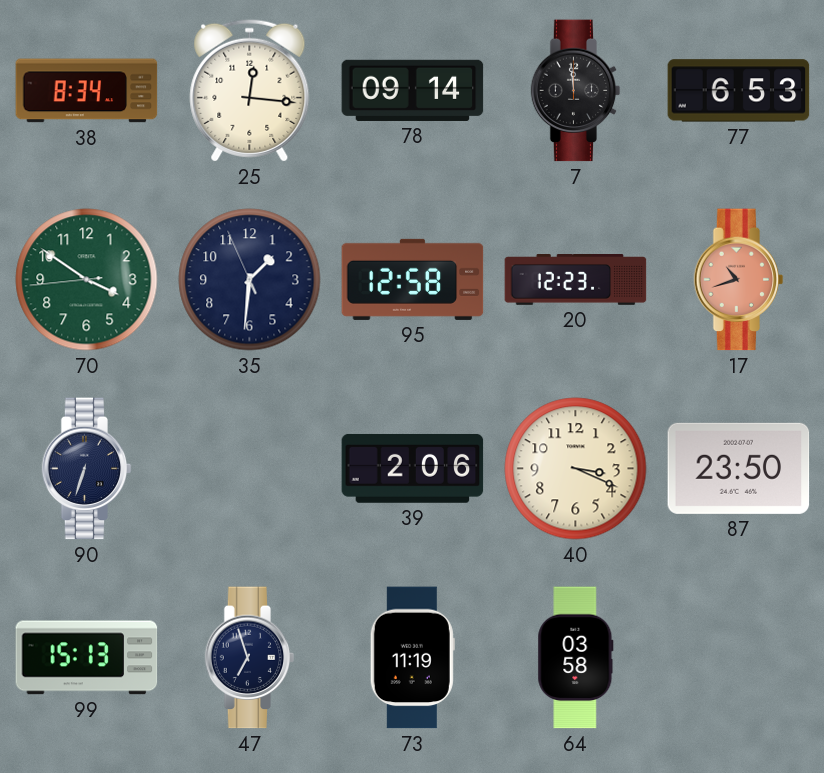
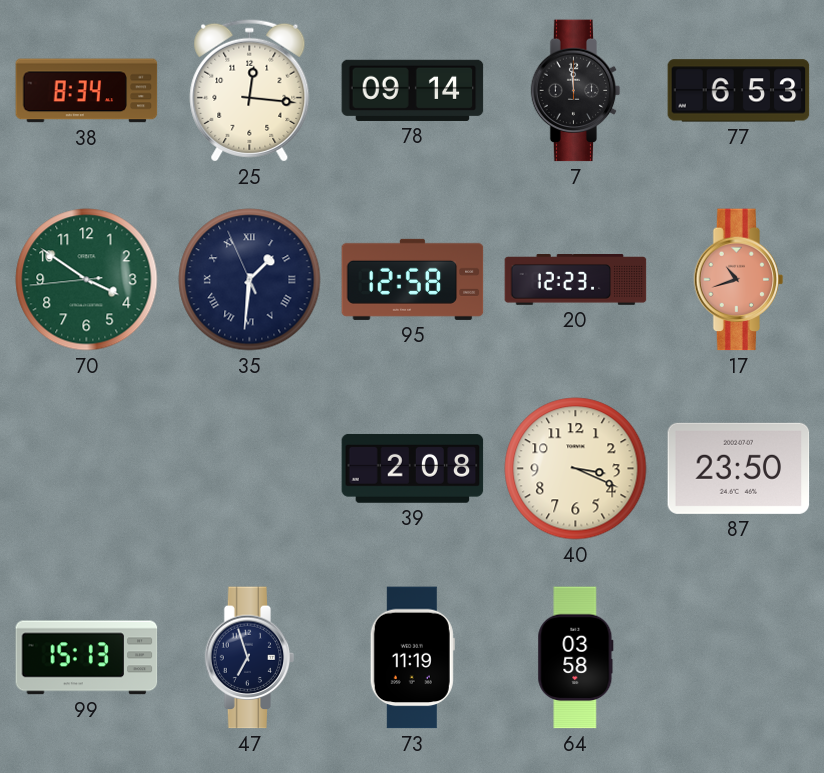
35 numerals: Arabic -> Roman
90: 6:33 -> none
39: 2:06 -> 2:08
